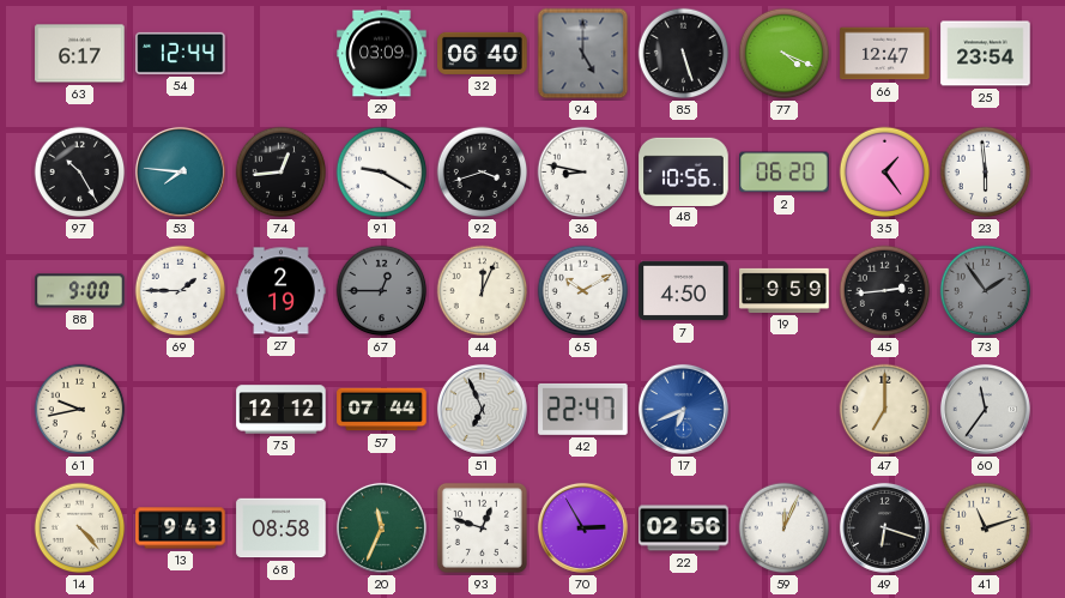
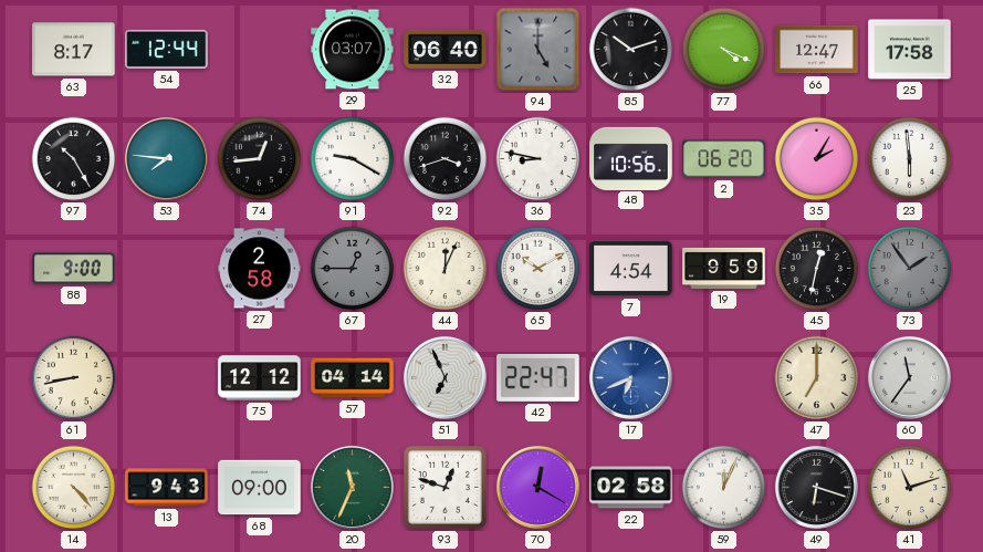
63: 6:17 -> 8:17
29: 03:09 -> 03:07
85: 5:27 -> 10:12
25: 23:54 -> 17:58
35: 1:24 -> 2:05
69: 1:45 -> none
27: 2:19 -> 2:58
7: 4:50 -> 4:54
45: 2:44 -> 12:32
61: 9:43 -> 8:43
57: 07:44 -> 04:14
68: 08:58 -> 09:00
70: 2:55 -> 12:20
22: 02:56 -> 02:58
